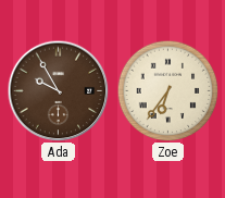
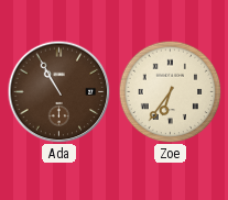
Ada: 9:55 -> 10:55
